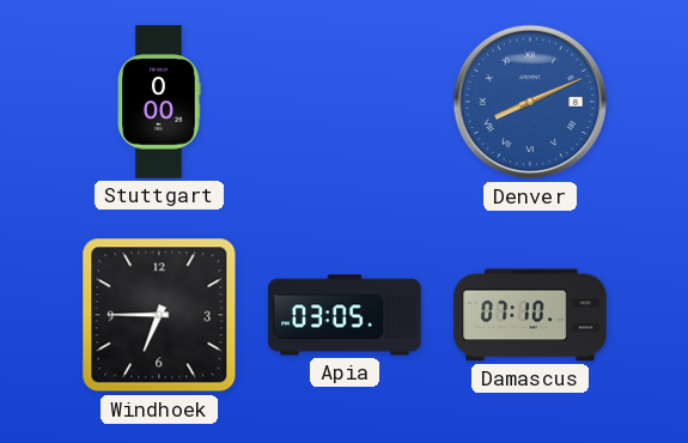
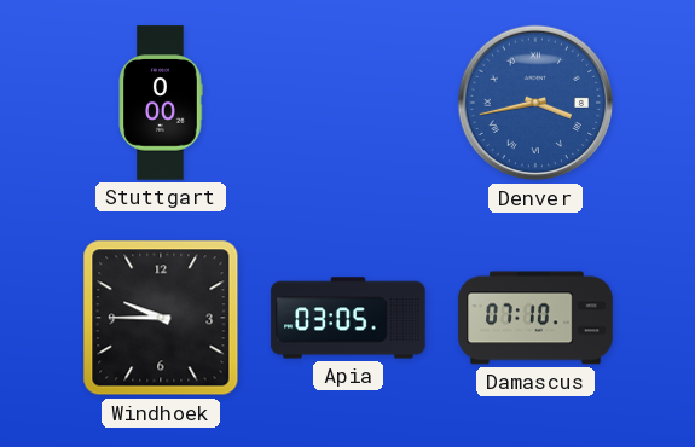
Denver: 8:11 -> 3:43
Windhoek: 6:45 -> 9:45
